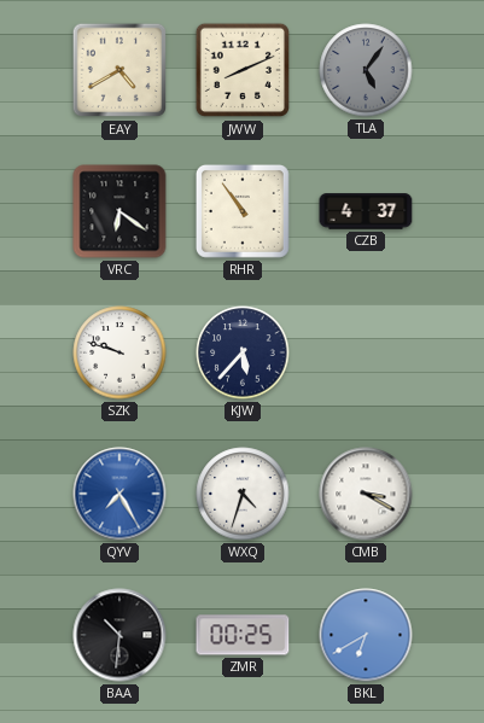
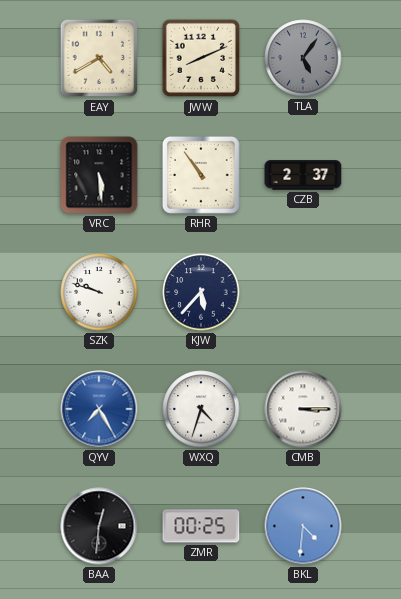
VRC: 6:21 -> 5:29
CZB: 4:37 -> 2:37
CMB: 3:20 -> 3:15
BAA: 10:31 -> 12:31
BKL: 6:40 -> 4:31
